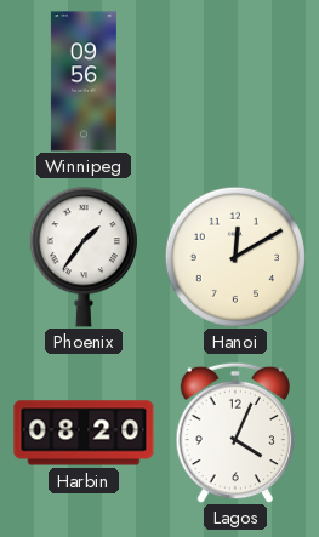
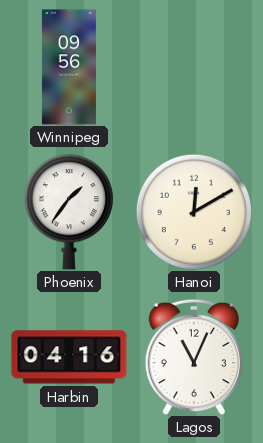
Harbin: 08:20 -> 04:16
Lagos: 4:04 -> 11:04
